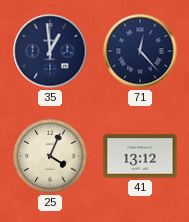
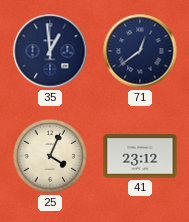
71: 12:23 -> 12:39
41: 13:12 -> 23:12
